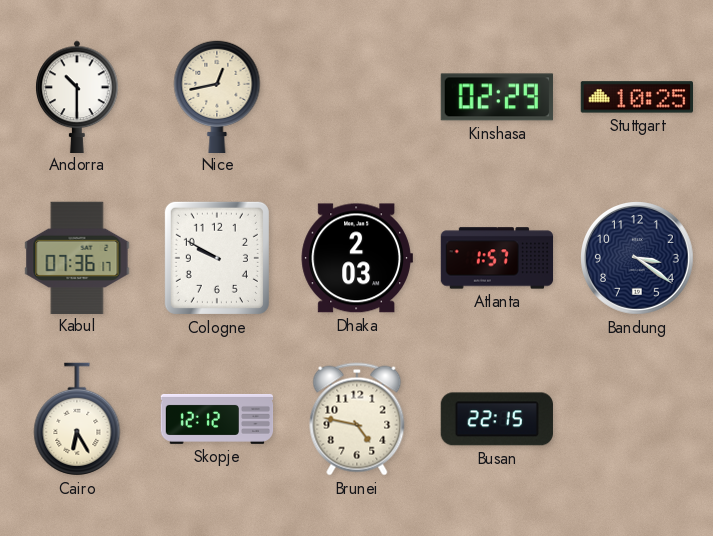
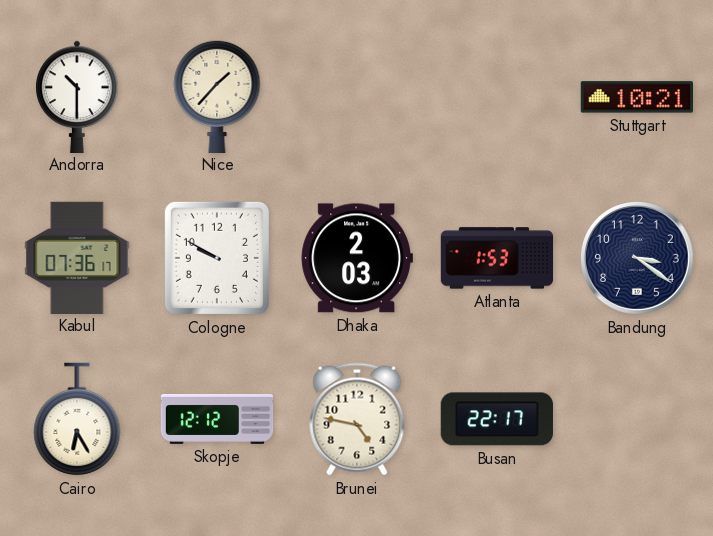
Nice: 12:43 -> 1:37
Kinshasa: 02:29 -> none
Stuttgart: 10:25 -> 10:21
Atlanta: 1:57 -> 1:53
Busan: 22:15 -> 22:17
